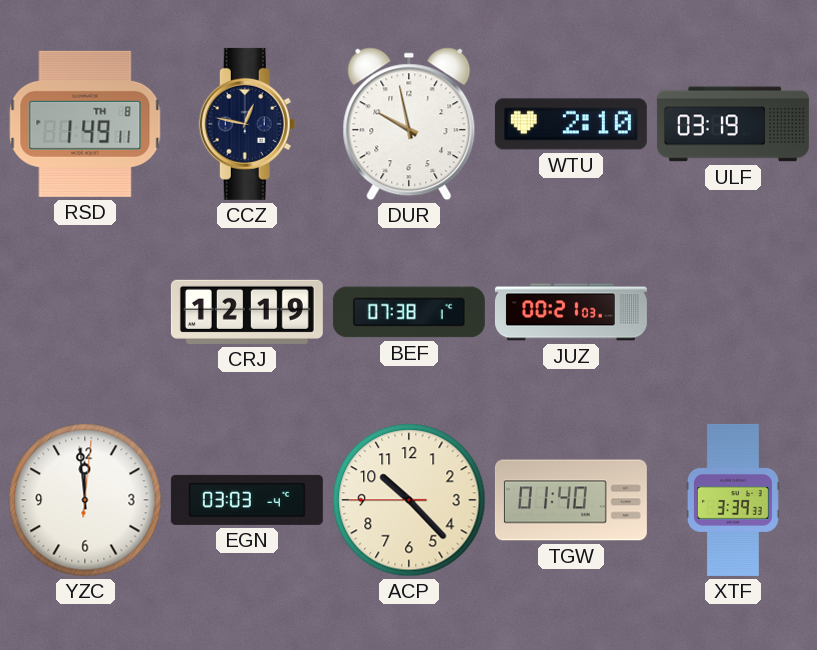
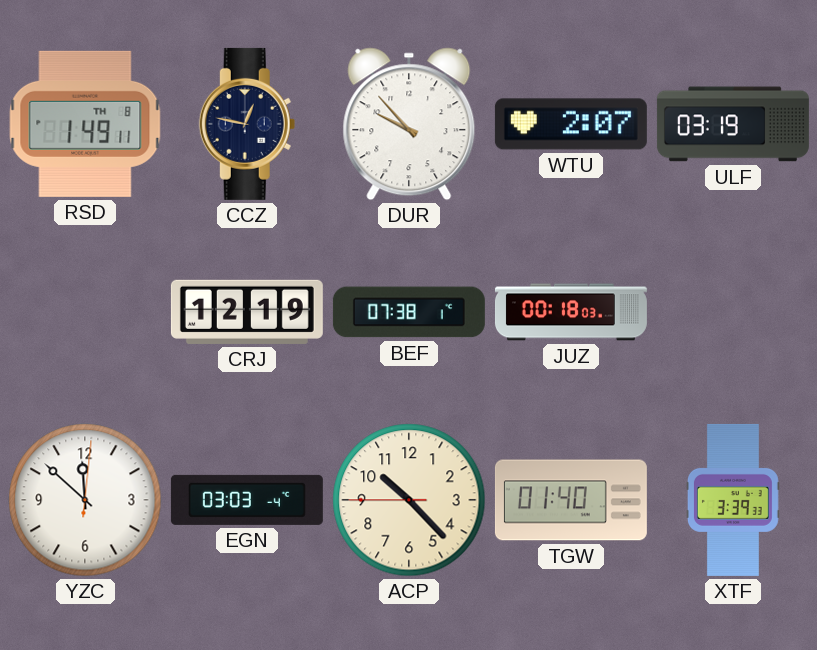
DUR: 9:58 -> 9:53
WTU: 2:10 -> 2:07
JUZ: 00:21 -> 00:18
YZC: 11:59 -> 11:52
